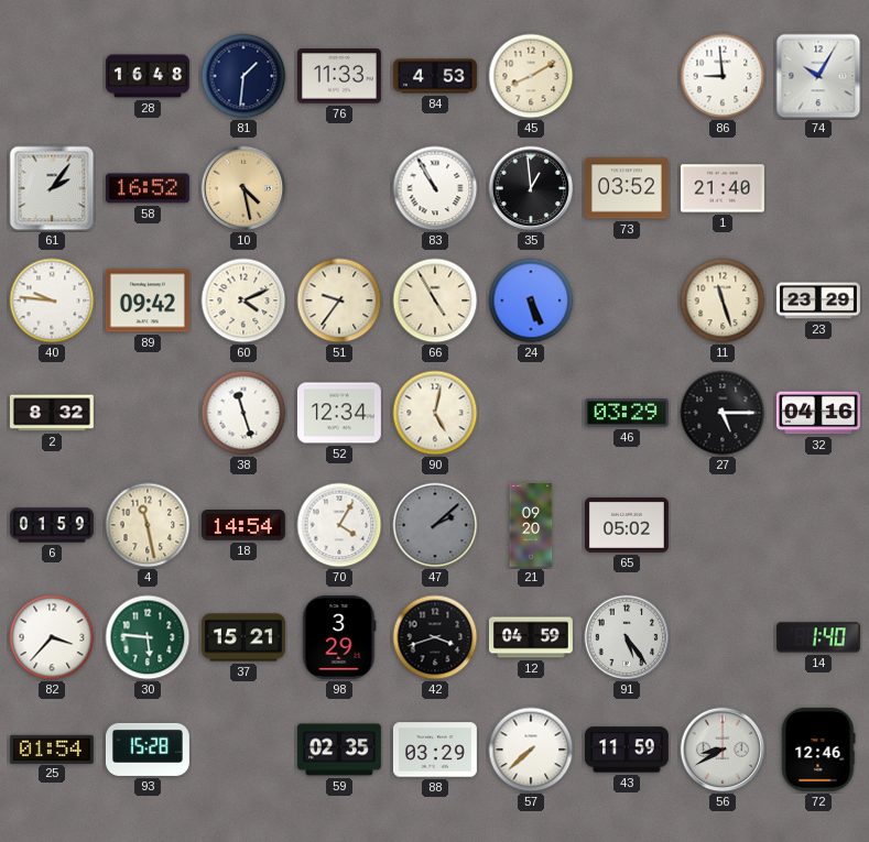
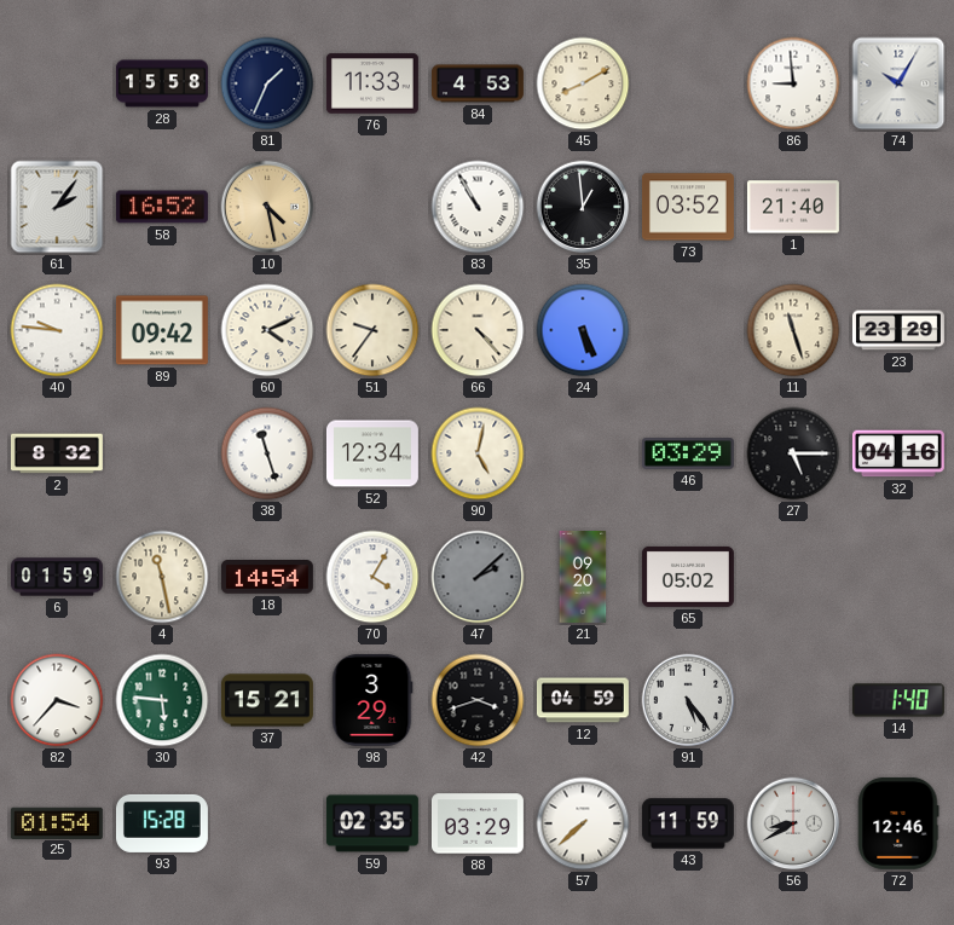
28: 16:48 -> 15:58
81: 1:31 -> 1:34
66: 4:55 -> 4:23
